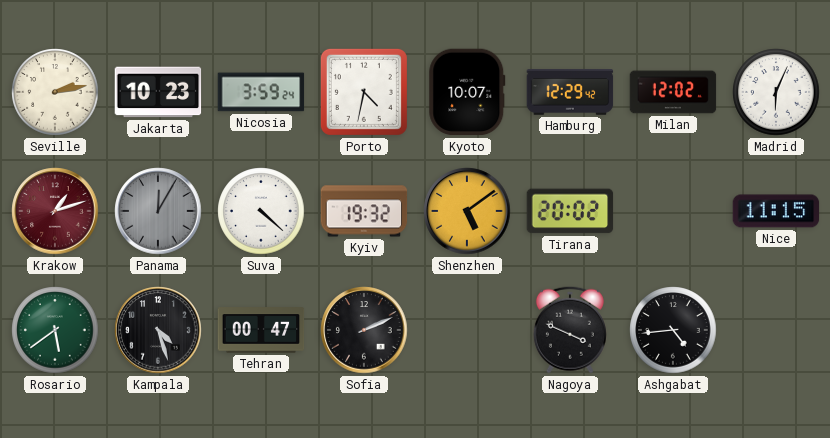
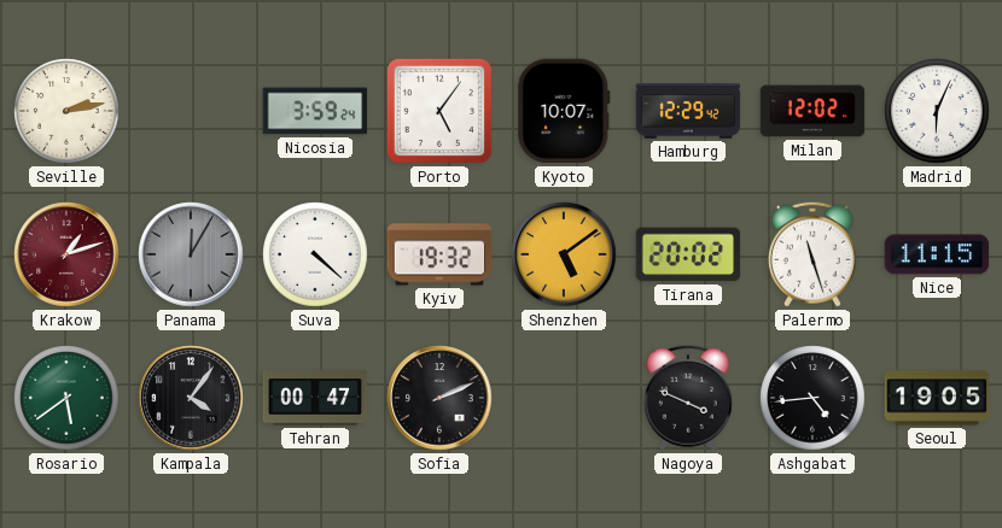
Jakarta: 10:23 -> none
Porto: 4:32 -> 5:06
Palermo: none -> 11:27
Kampala: 4:27 -> 4:06
Seoul: none -> 19:05
